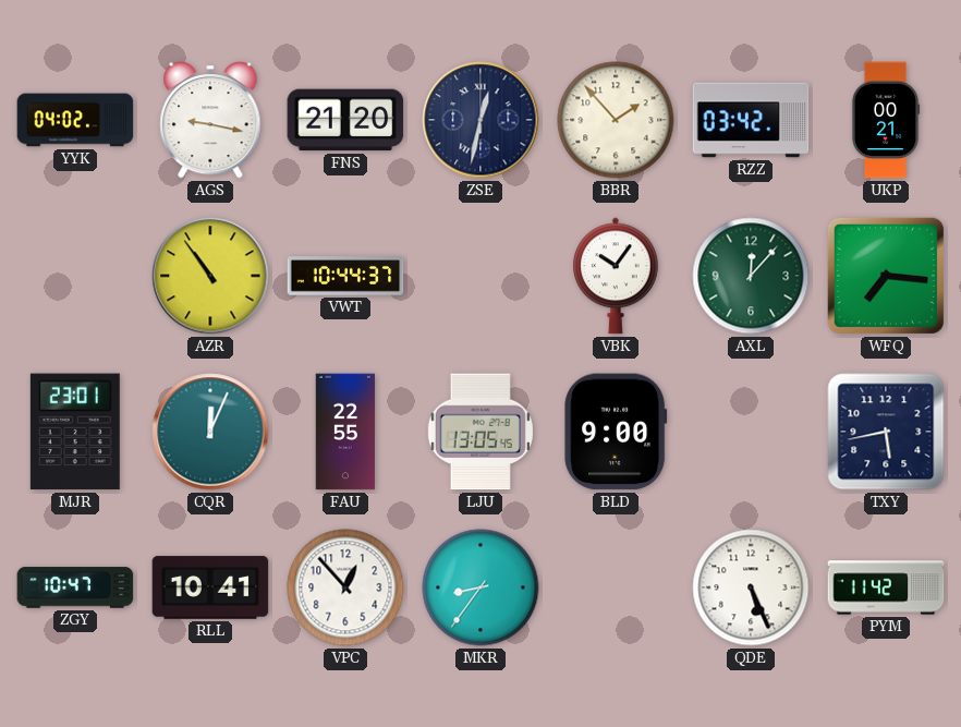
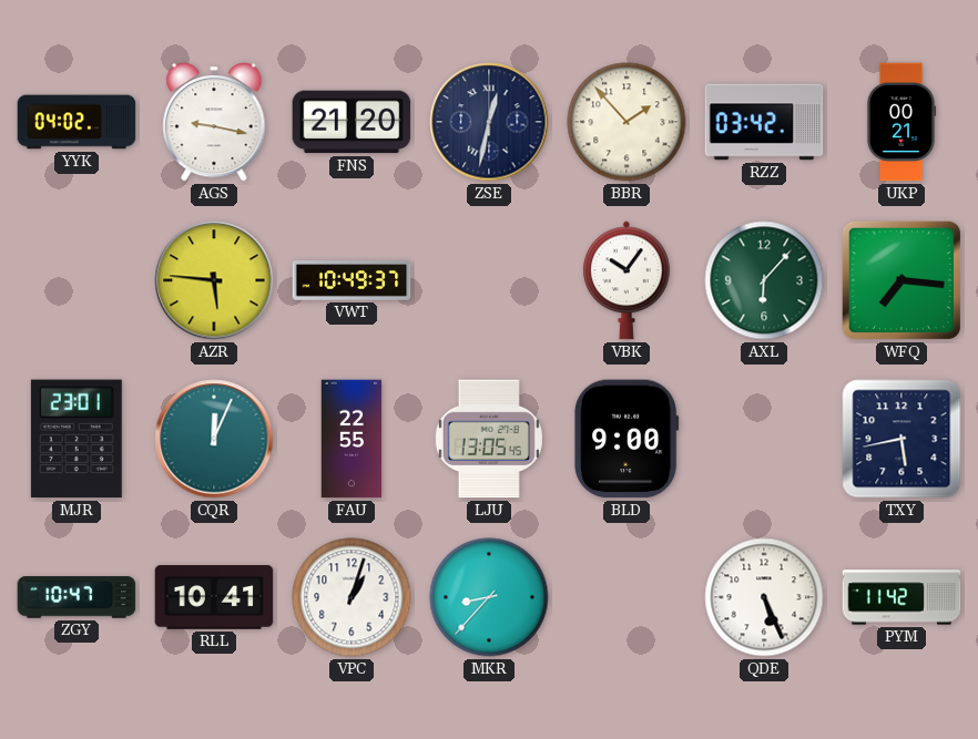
AZR: 10:54 -> 5:46
VWT: 10:44 -> 10:49
AXL: 12:07 -> 6:07
VPC: 12:53 -> 1:03
MKR: 8:36 -> 8:37
